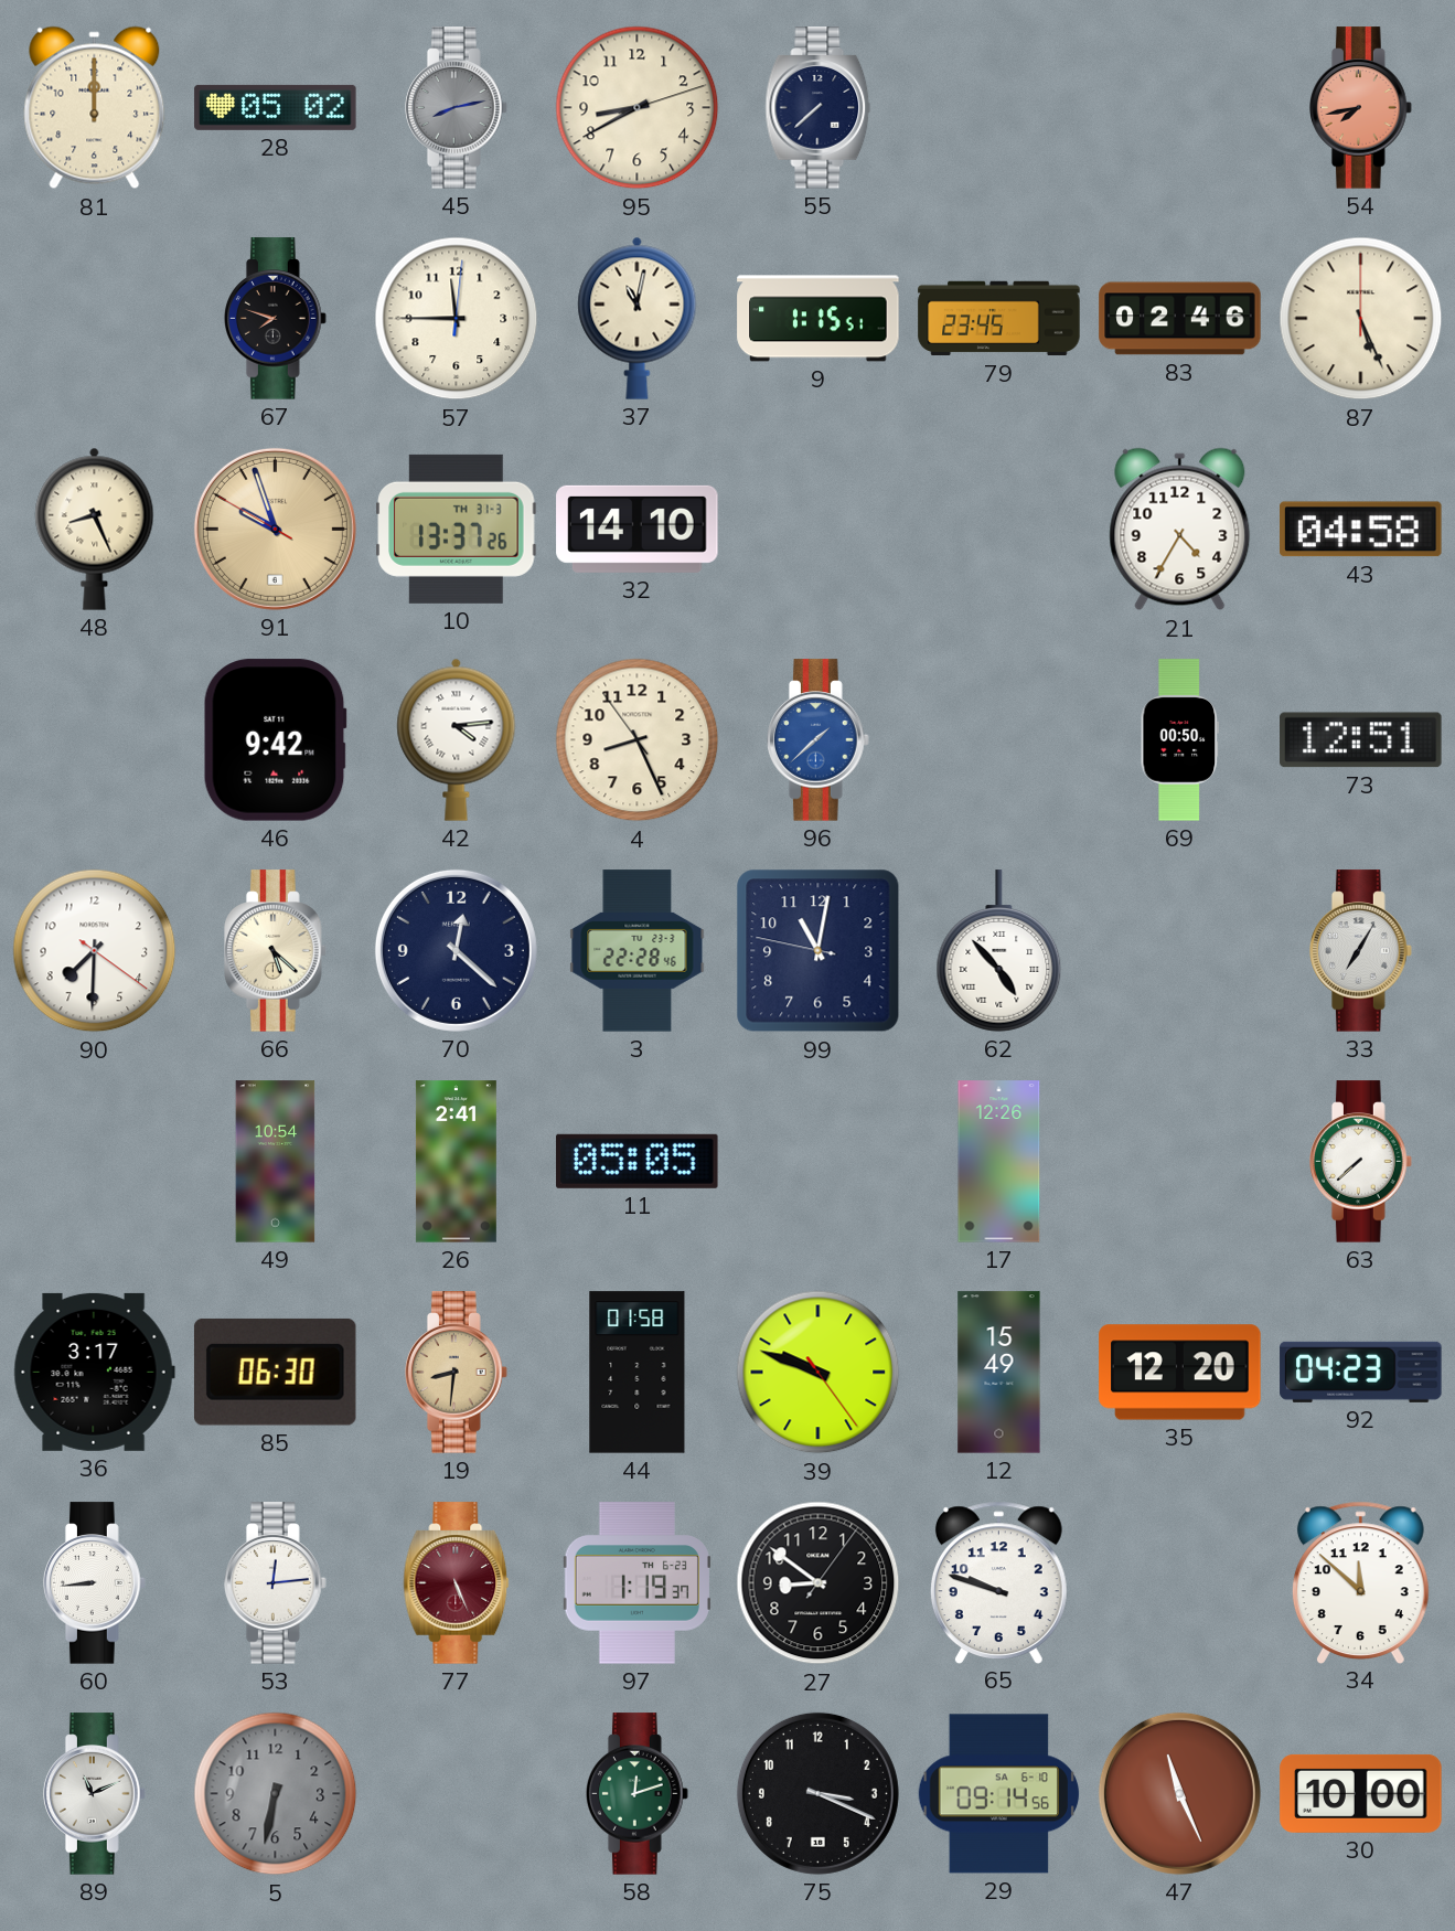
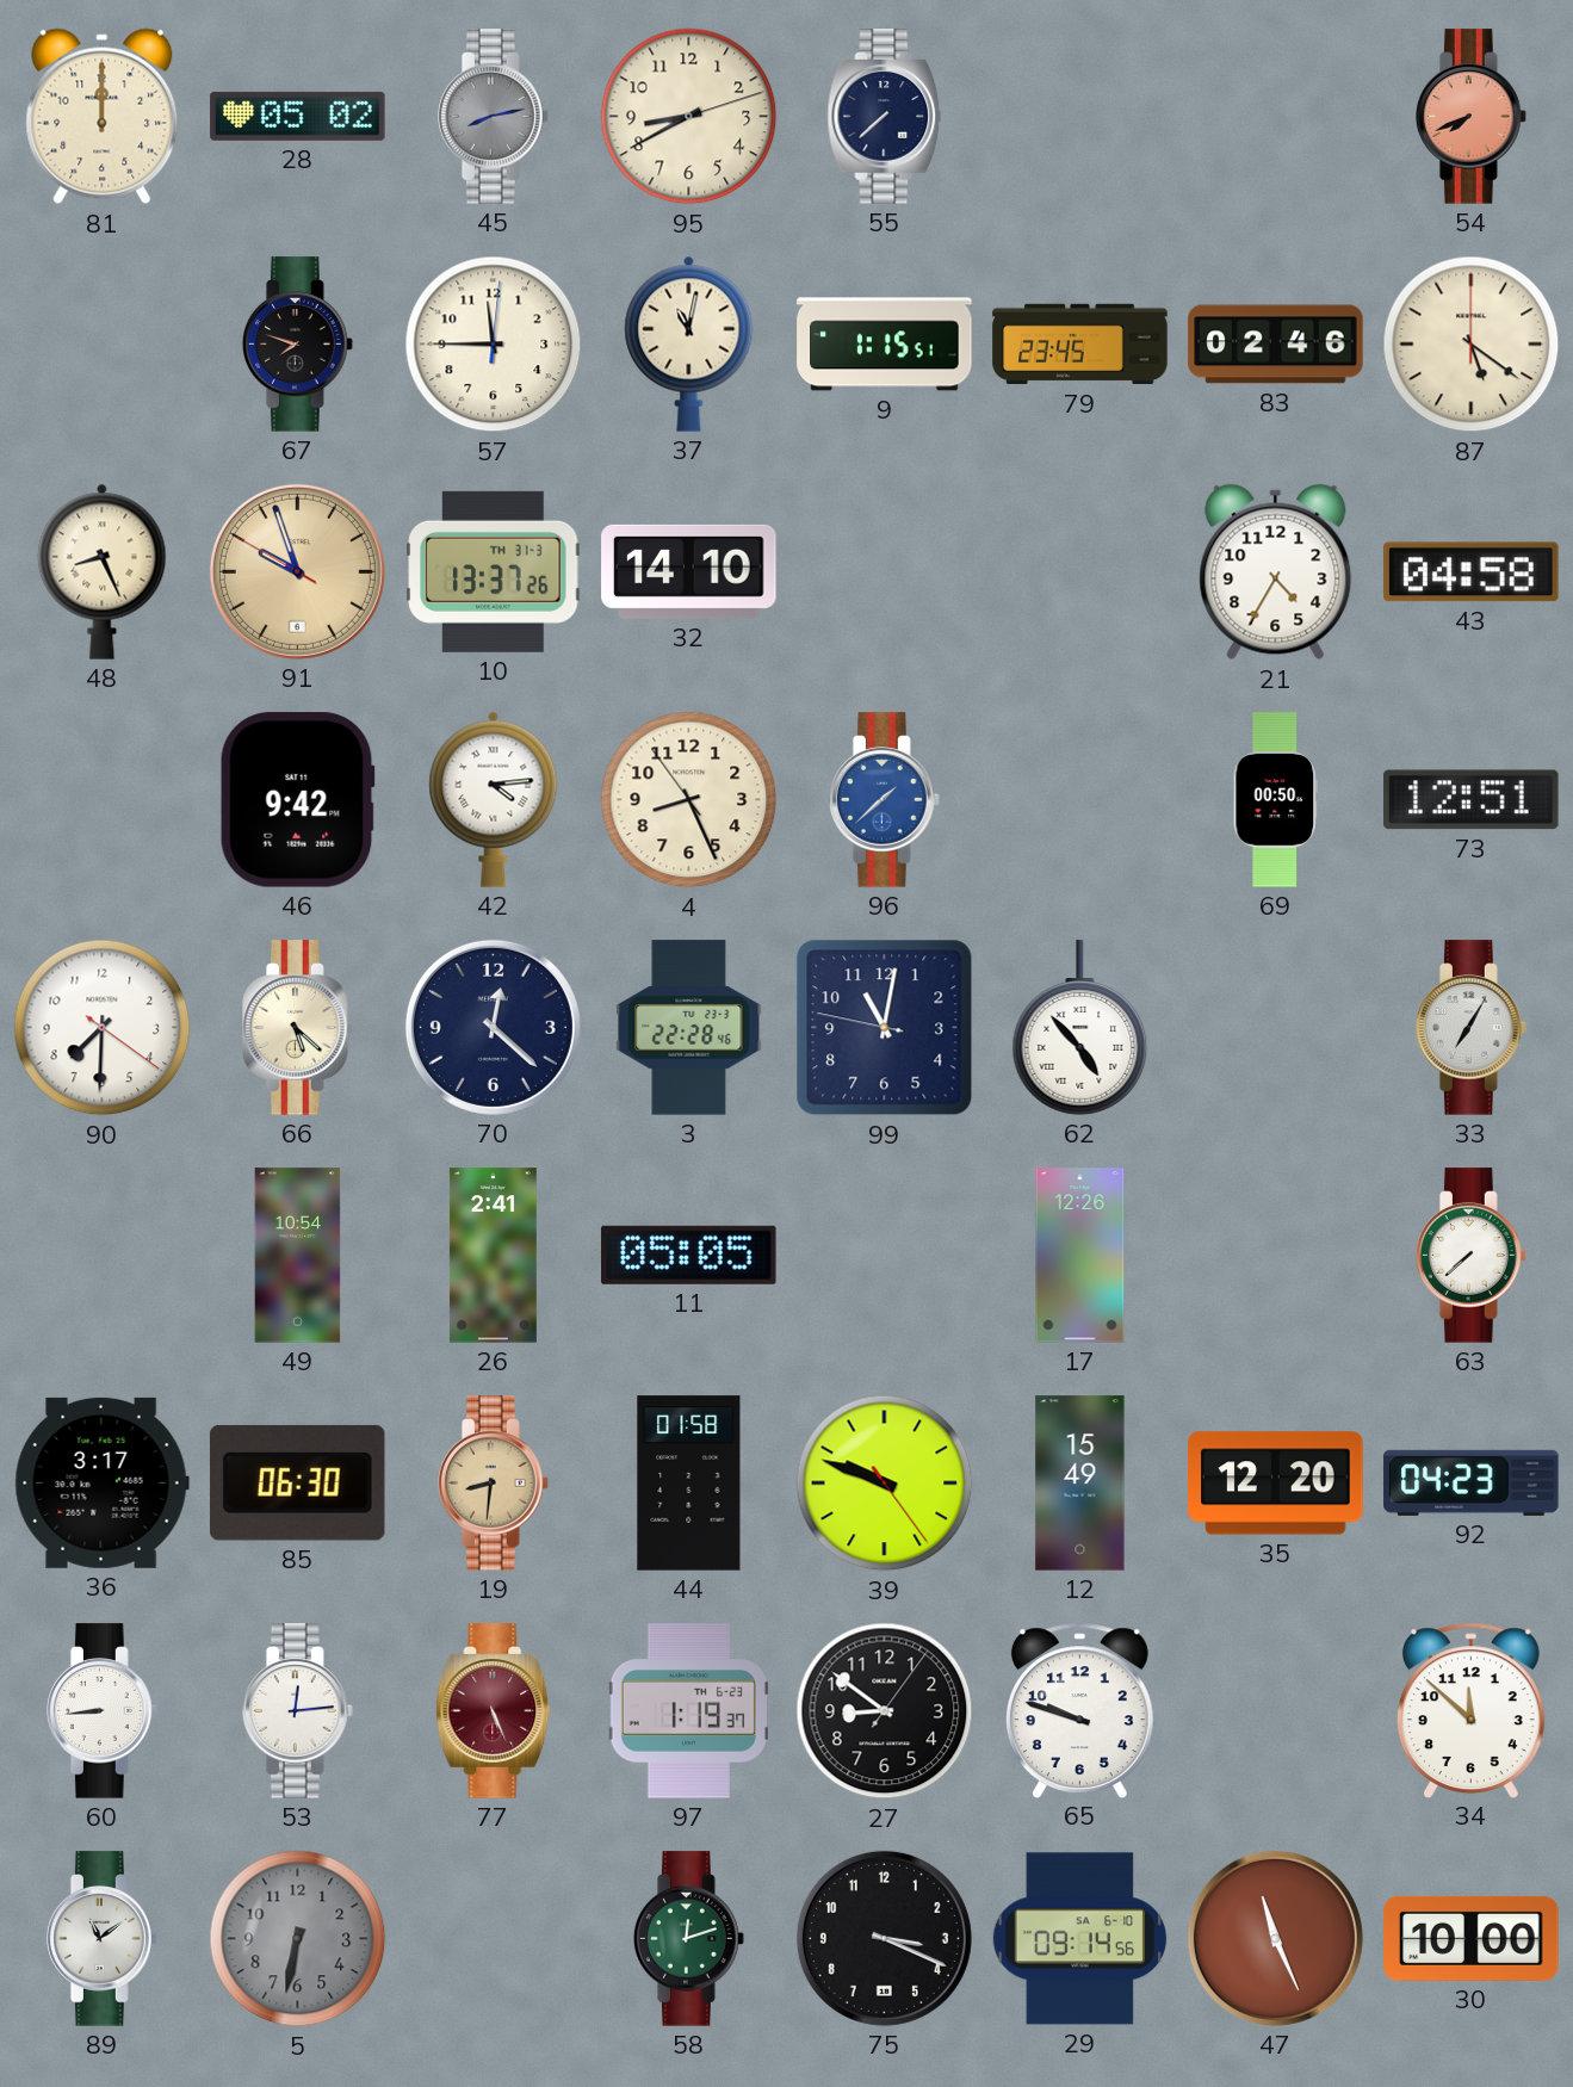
54: 7:43 -> 7:41
87: 5:26 -> 5:21
89: 11:11 -> 11:09
